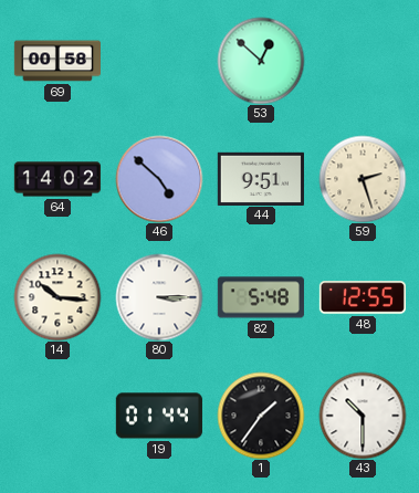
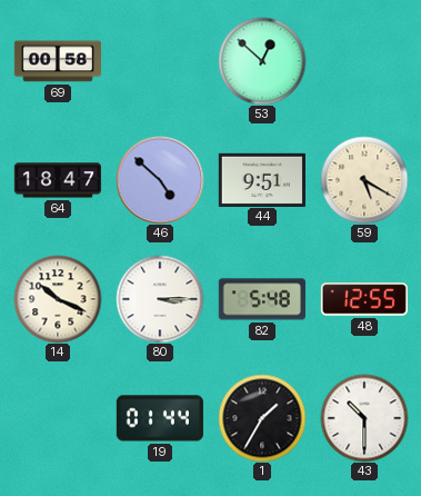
64: 14:02 -> 18:47
59: 2:27 -> 5:20
14: 10:16 -> 10:19
1: 1:36 -> 1:35
